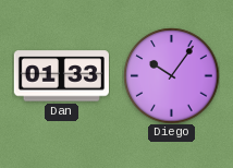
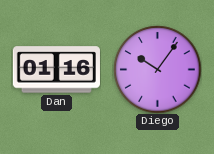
Dan: 01:33 -> 01:16
